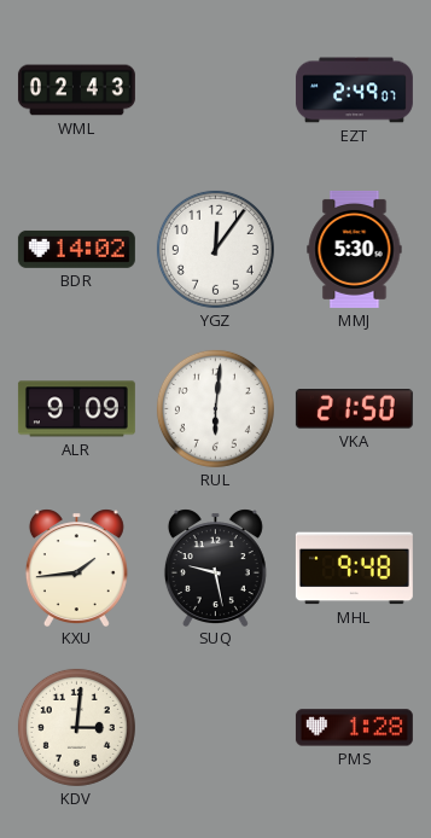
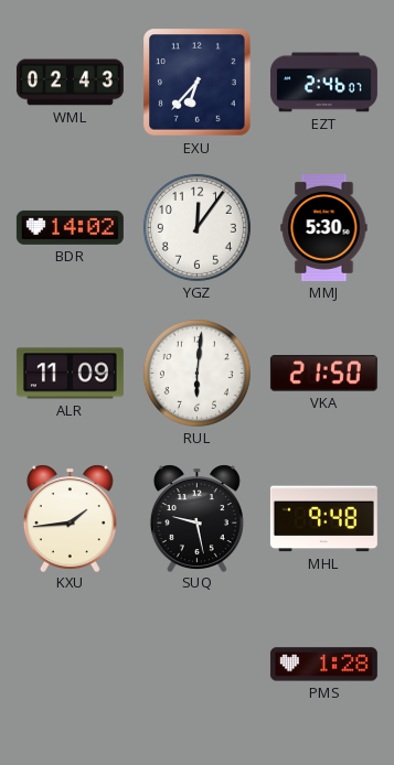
EXU: none -> 6:37
EZT: 2:49 -> 2:46
ALR: 9:09 -> 11:09
KDV: 3:01 -> none
